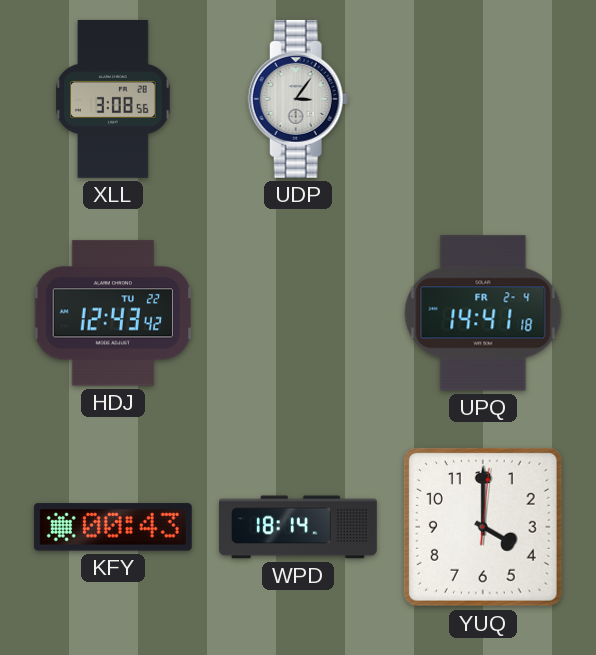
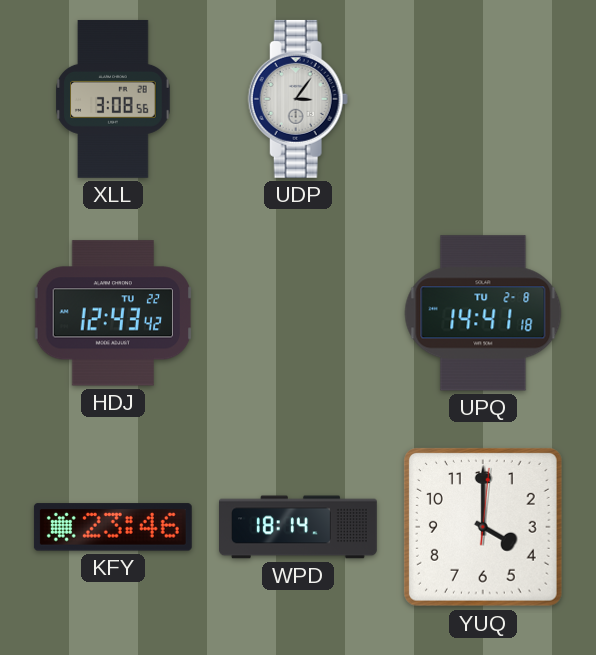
UPQ date: FR 2-4 -> TU 2-8
KFY: 00:43 -> 23:46
